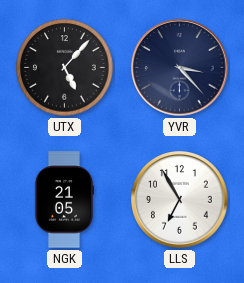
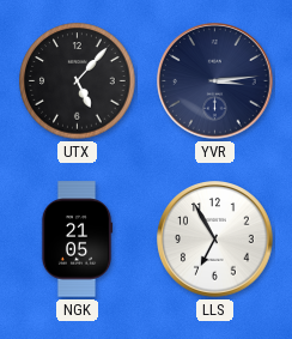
YVR: 3:23 -> 3:14
